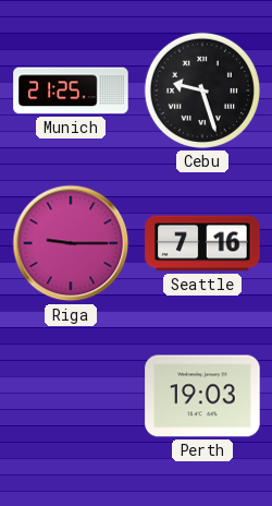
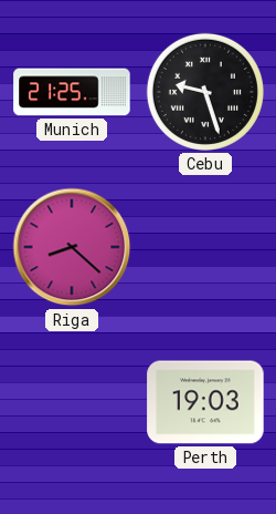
Riga: 9:15 -> 8:22
Seattle: 7:16 -> none
